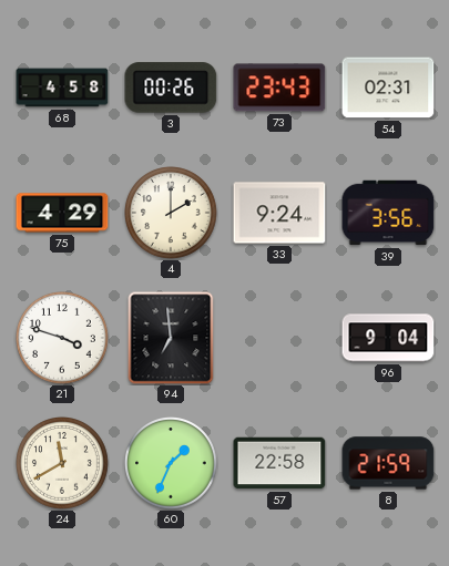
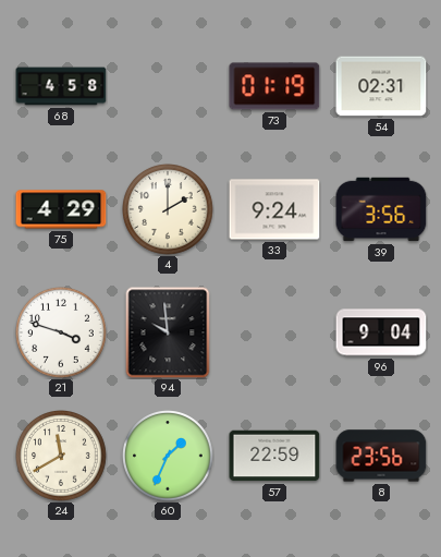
3: 00:26 -> none
73: 23:43 -> 01:19
94: 6:59 -> 9:59
57: 22:58 -> 22:59
8: 21:59 -> 23:56
